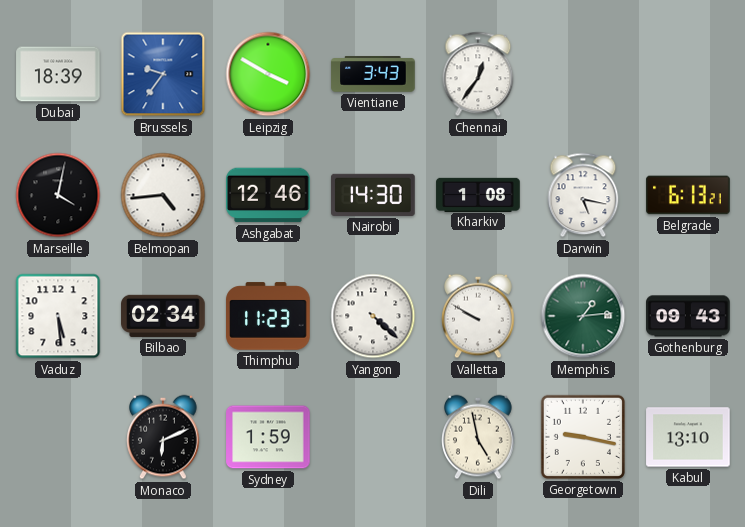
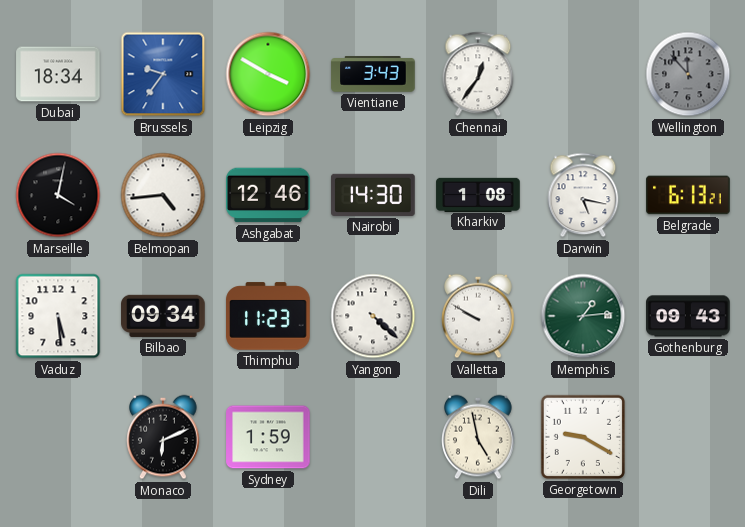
Dubai: 18:39 -> 18:34
Wellington: none -> 11:53
Bilbao: 02:34 -> 09:34
Georgetown: 9:17 -> 9:20
Kabul: 13:10 -> none
